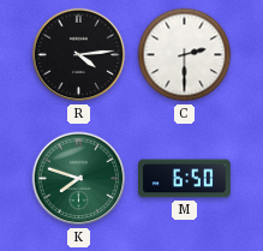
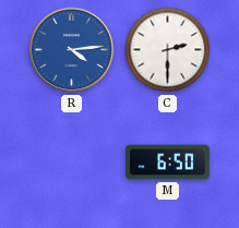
R dial: black -> blue
K: 7:48 -> none
